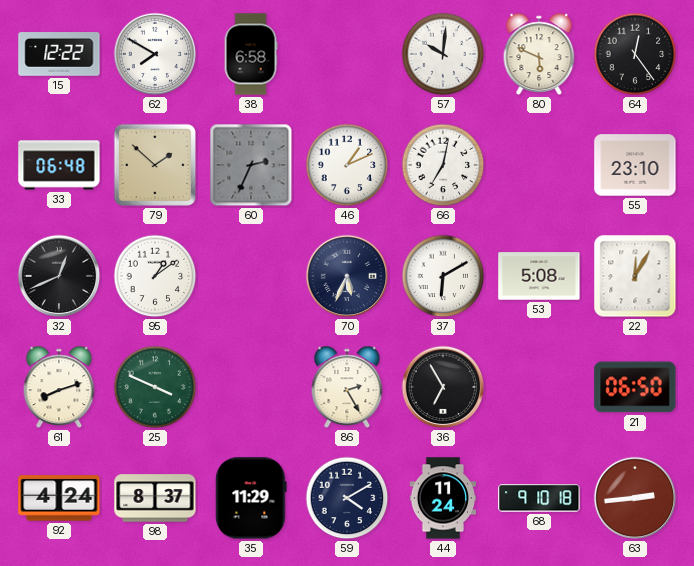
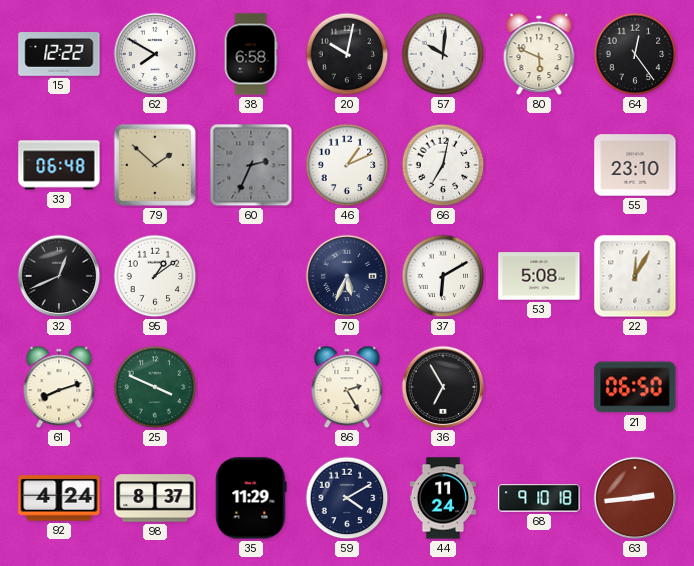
20: none -> 10:02
